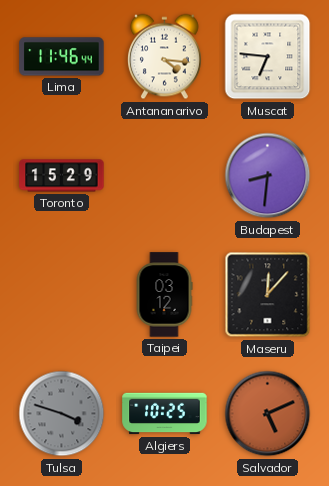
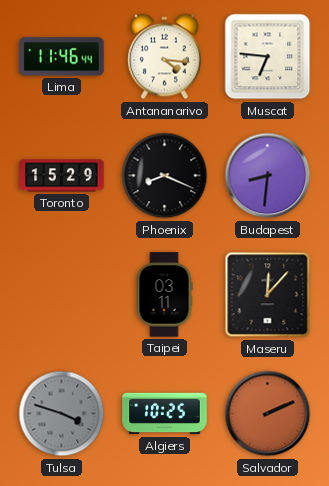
Phoenix: none -> 8:19
Taipei: 03:12 -> 03:11
Salvador: 5:11 -> 2:11
